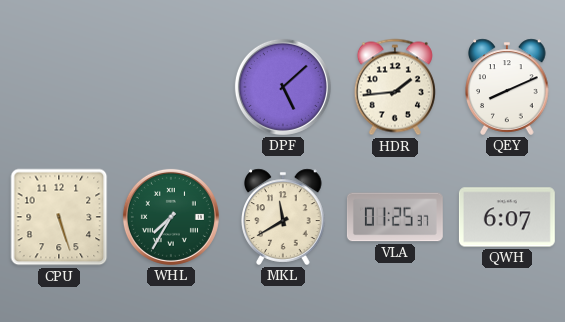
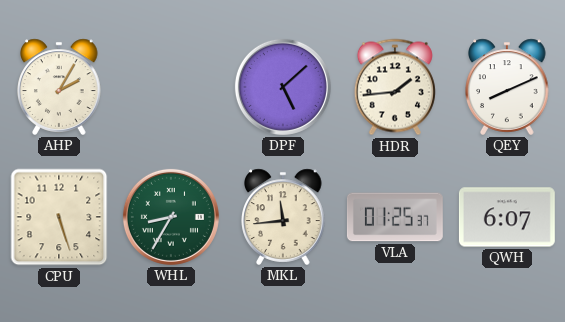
AHP: none -> 2:05
WHL: 7:35 -> 8:35
MKL: 11:40 -> 11:44
